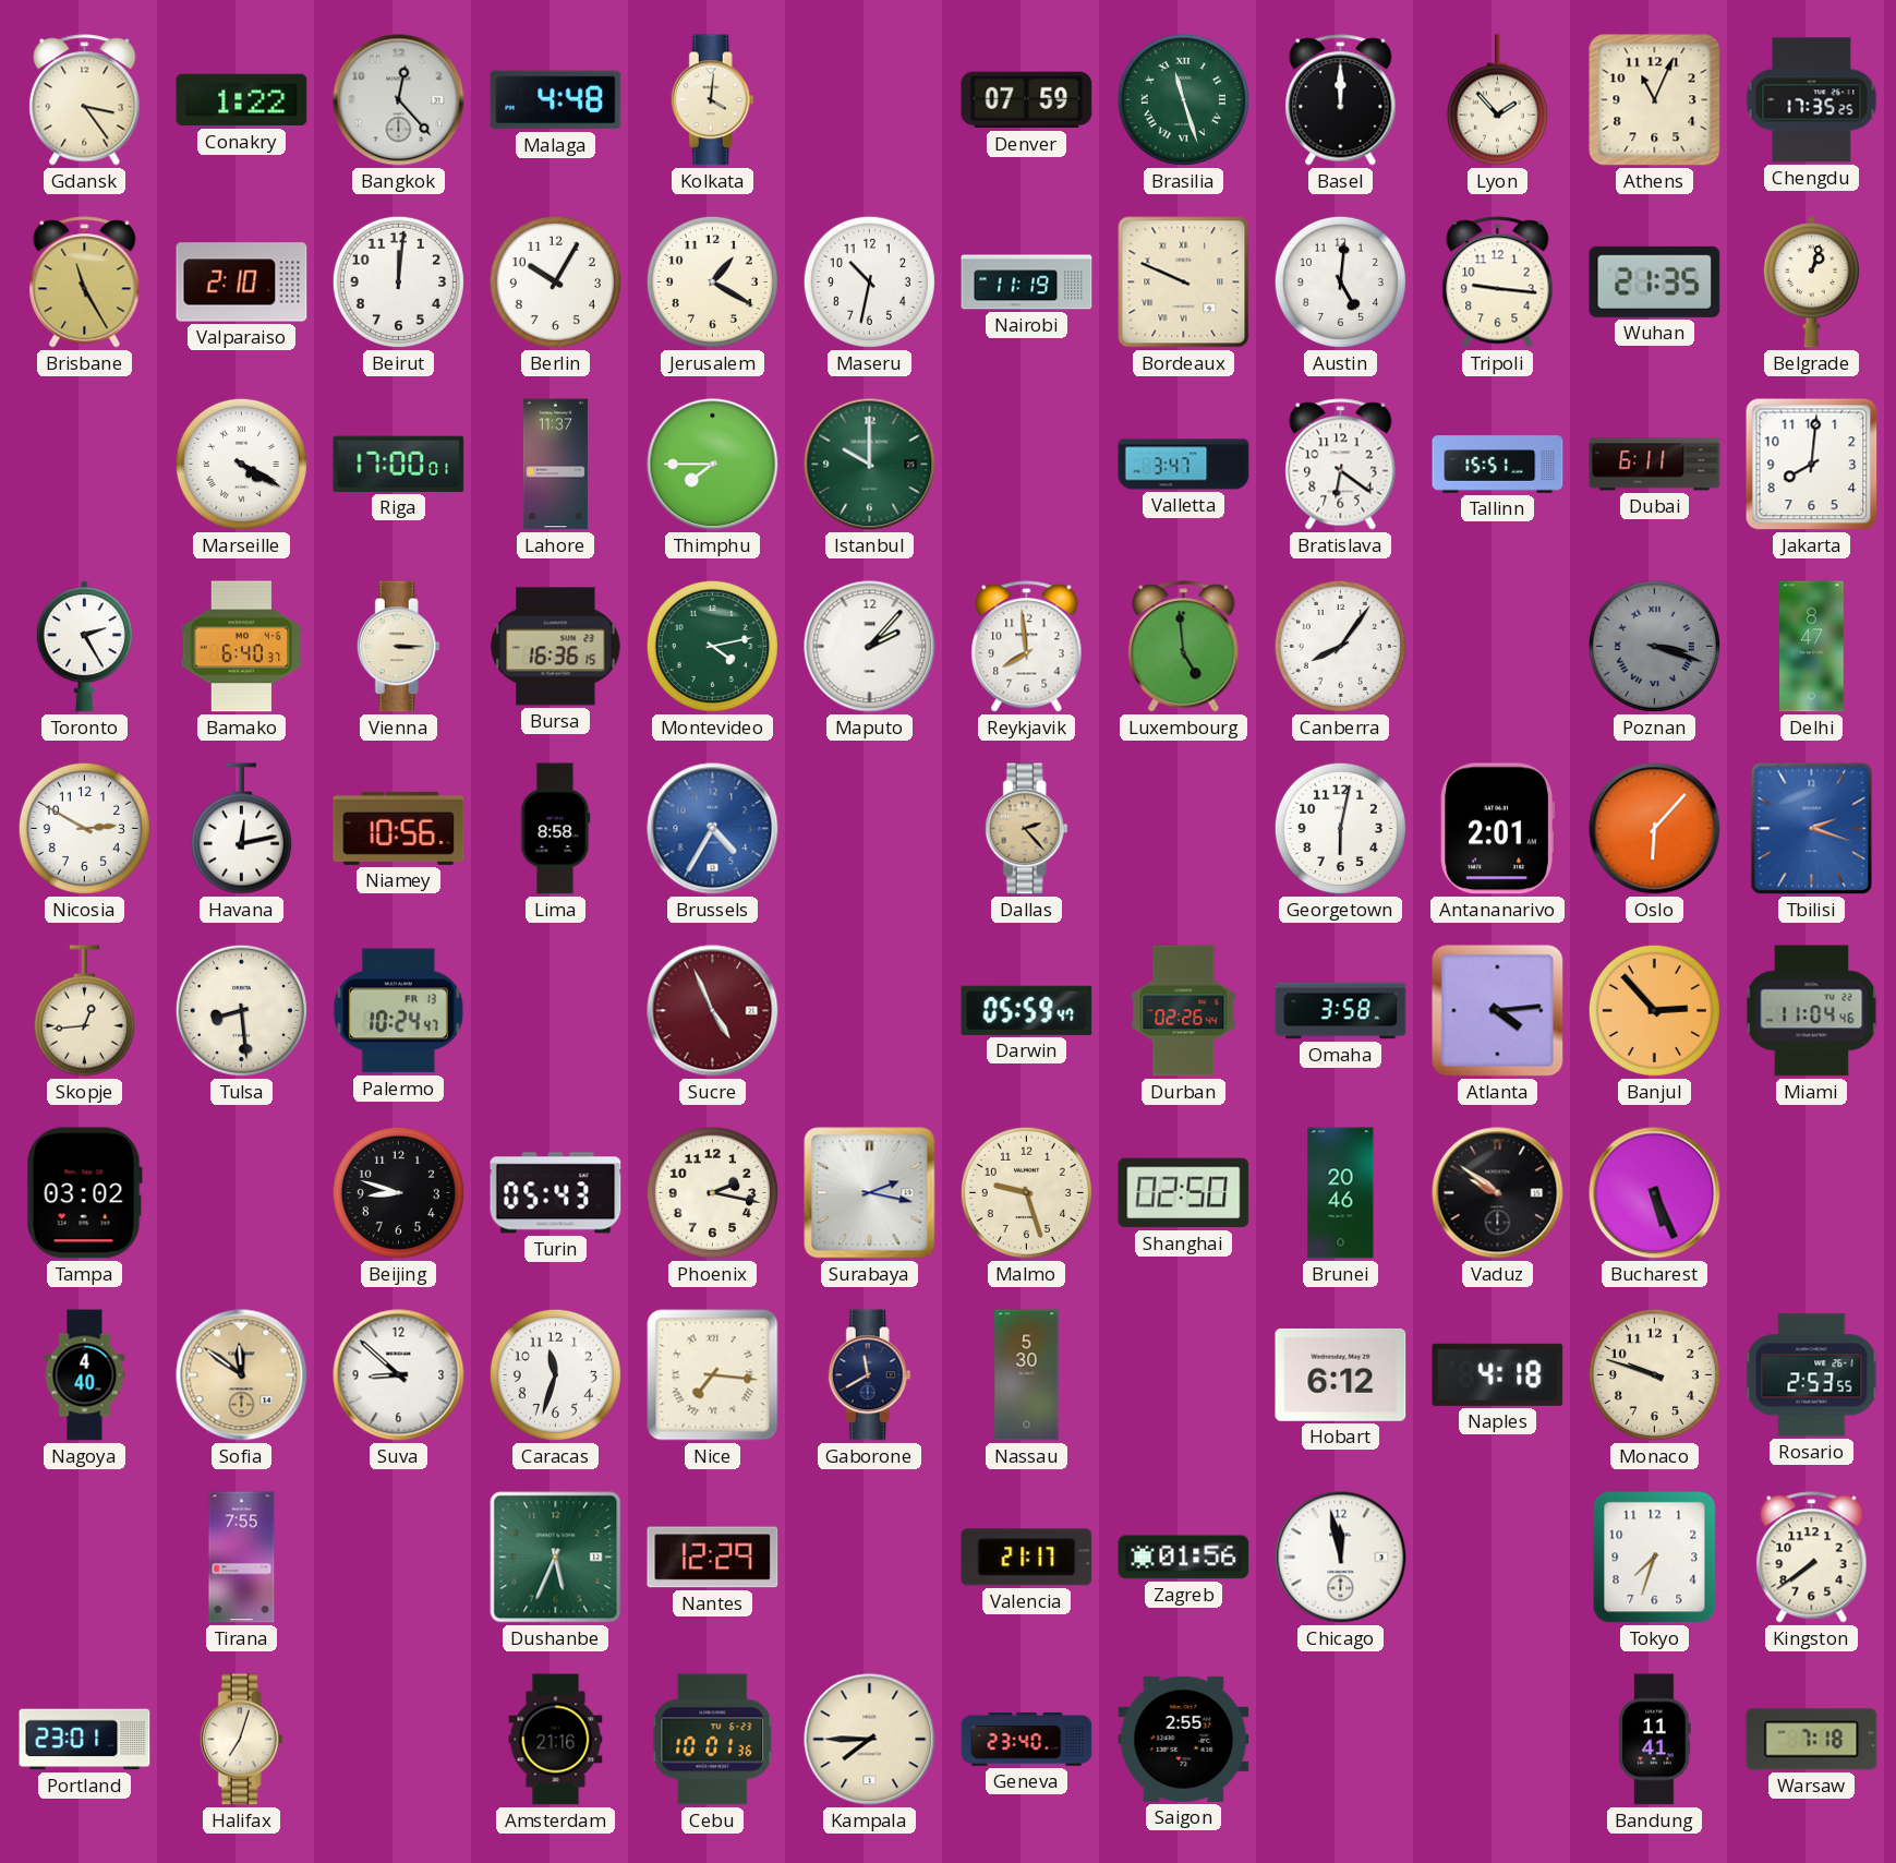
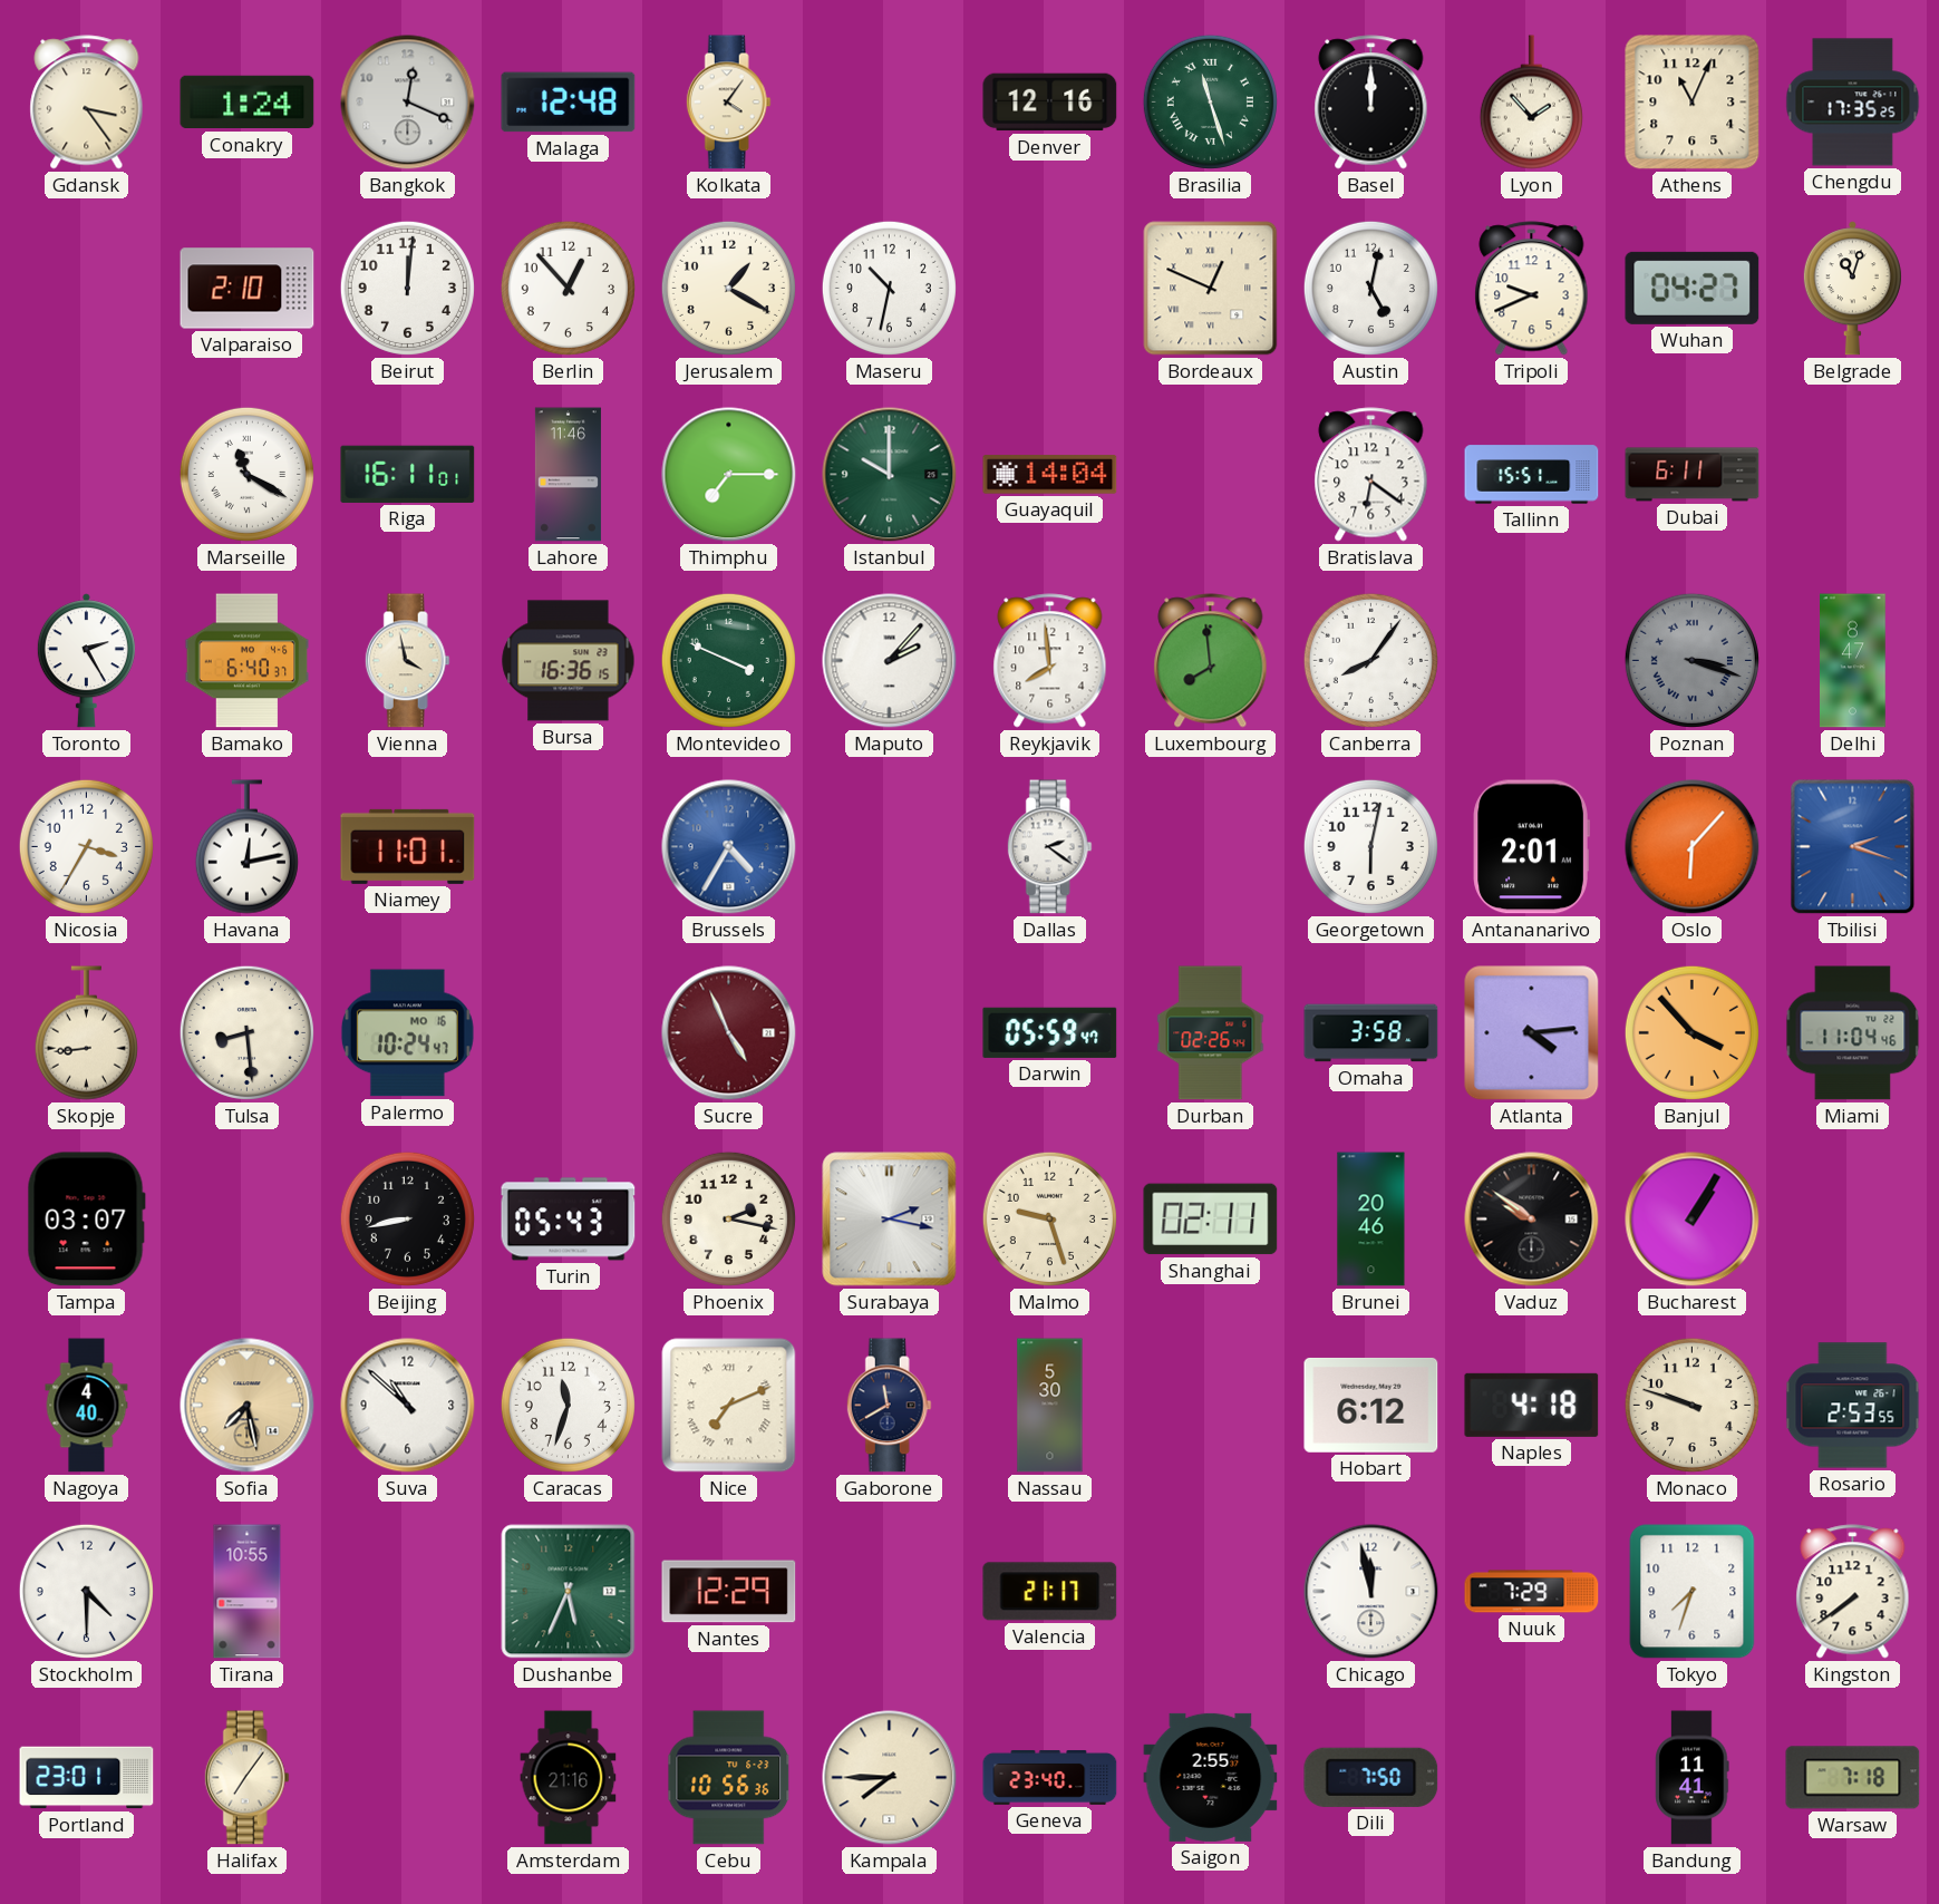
Conakry: 1:22 -> 1:24
Bangkok: 12:23 -> 12:19
Malaga: 4:48 -> 12:48
Kolkata: 4:01 -> 4:06
Denver: 07:59 -> 12:16
Brisbane: 11:25 -> none
Berlin: 10:05 -> 12:53
Nairobi: 11:19 -> none
Bordeaux: 9:49 -> 12:49
Austin: 5:01 -> 5:02
Tripoli: 9:16 -> 9:41
Wuhan: 21:35 -> 04:27
Belgrade: 1:03 -> 11:03
Marseille: 4:20 -> 11:20
Riga: 17:00 -> 16:11
Lahore: 11:37 -> 11:46
Thimphu: 7:45 -> 7:15
Guayaquil: none -> 14:04
Valletta: 3:47 -> none
Jakarta: 8:01 -> none
Vienna: 3:15 -> 3:58
Montevideo: 4:13 -> 3:49
Luxembourg: 4:59 -> 7:59
Nicosia: 2:50 -> 3:35
Niamey: 10:56 -> 11:01
Lima: 8:58 -> none
Dallas: 2:23 -> 2:21
Dallas dial: champagne -> white
Skopje: 12:44 -> 8:44
Palermo date: FR 13 -> MO 16
Banjul: 2:53 -> 3:53
Tampa: 03:02 -> 03:07
Beijing: 8:48 -> 8:43
Shanghai: 02:50 -> 02:11
Bucharest: 5:26 -> 1:05
Sofia: 11:51 -> 7:28
Suva: 8:52 -> 10:52
Nice: 7:16 -> 7:11
Stockholm: none -> 4:30
Tirana: 7:55 -> 10:55
Zagreb: 01:56 -> none
Nuuk: none -> 7:29
Halifax: 7:03 -> 7:06
Cebu: 10:01 -> 10:56
Dili: none -> 7:50
